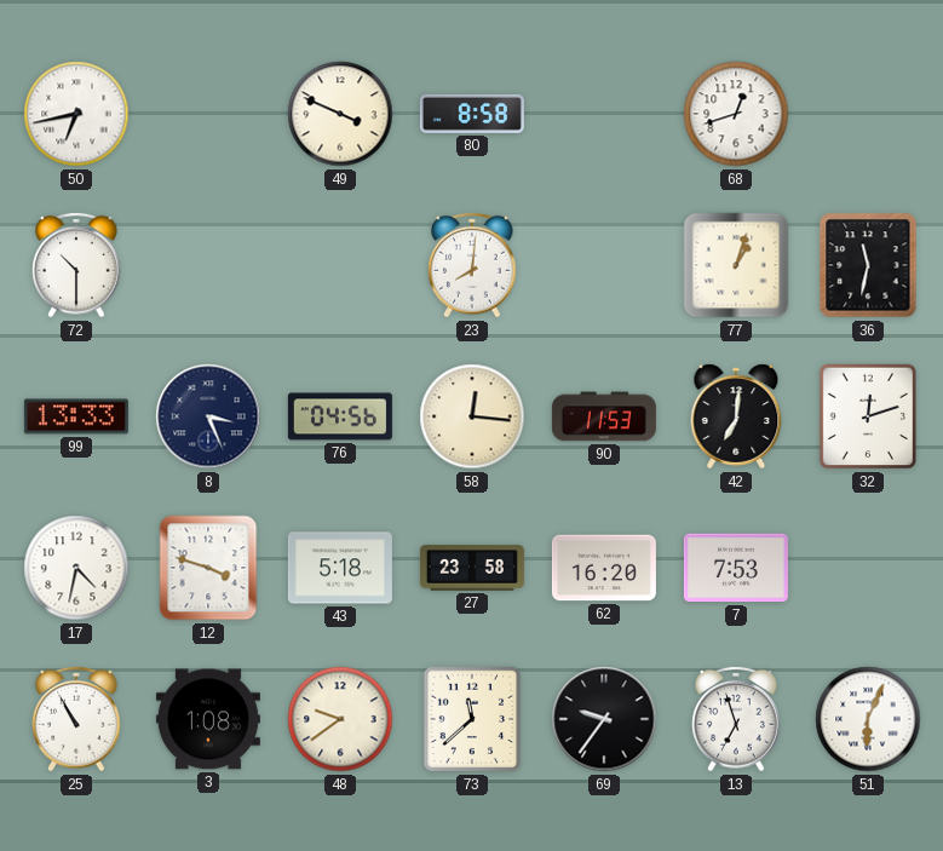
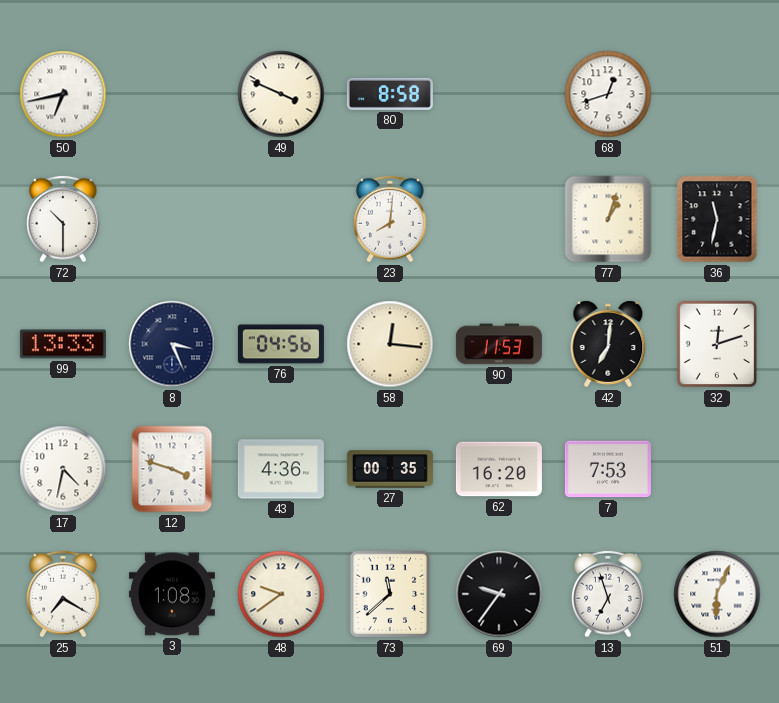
43: 5:18 -> 4:36
27: 23:58 -> 00:35
25: 10:55 -> 7:20
